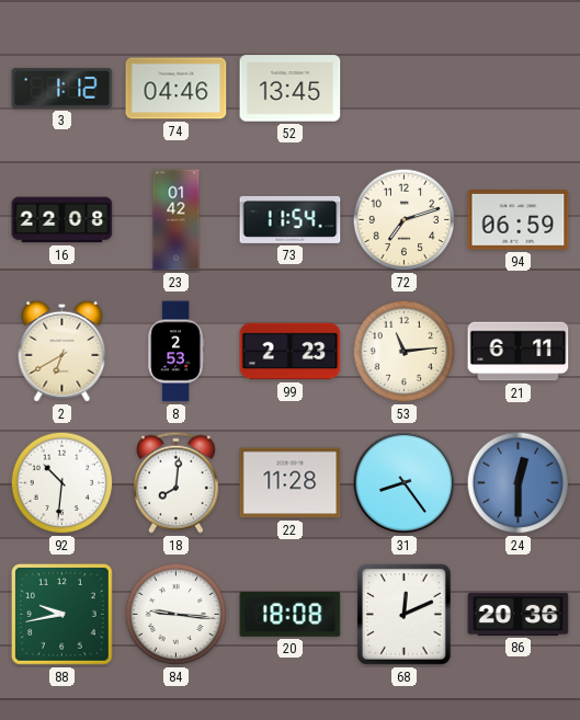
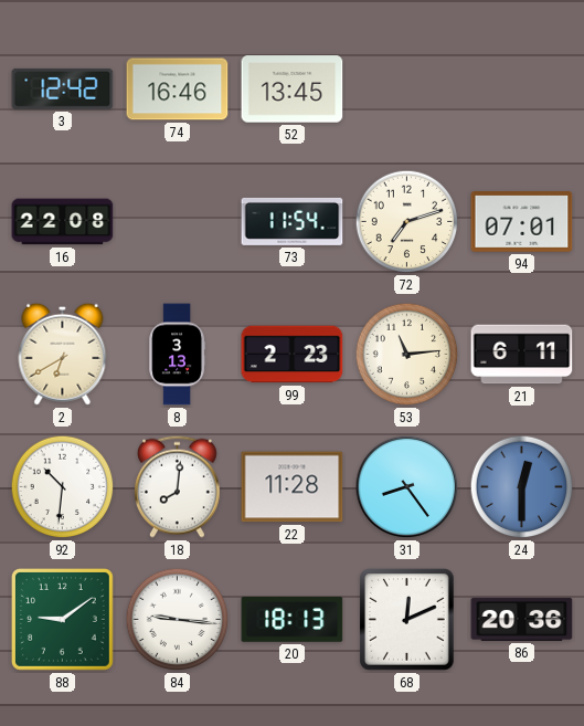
3: 1:12 -> 12:42
74: 04:46 -> 16:46
23: 01:42 -> none
94: 06:59 -> 07:01
8: 2:53 -> 3:13
88: 9:43 -> 9:09
20: 18:08 -> 18:13
